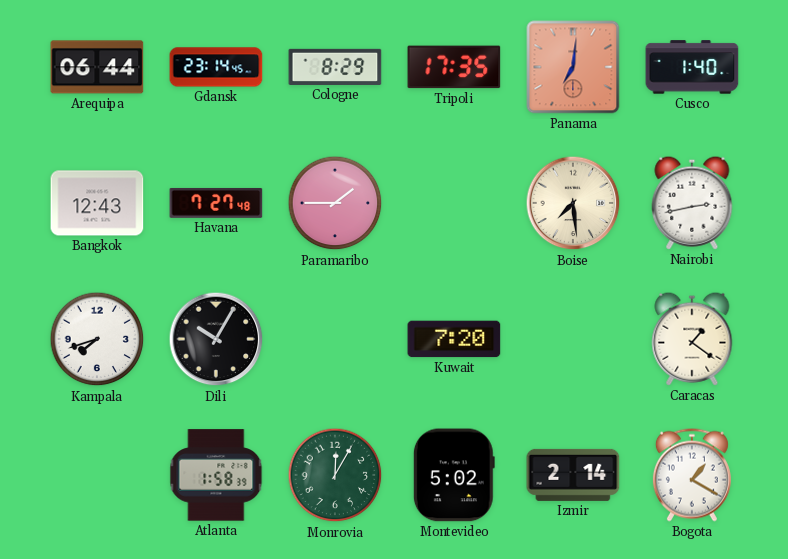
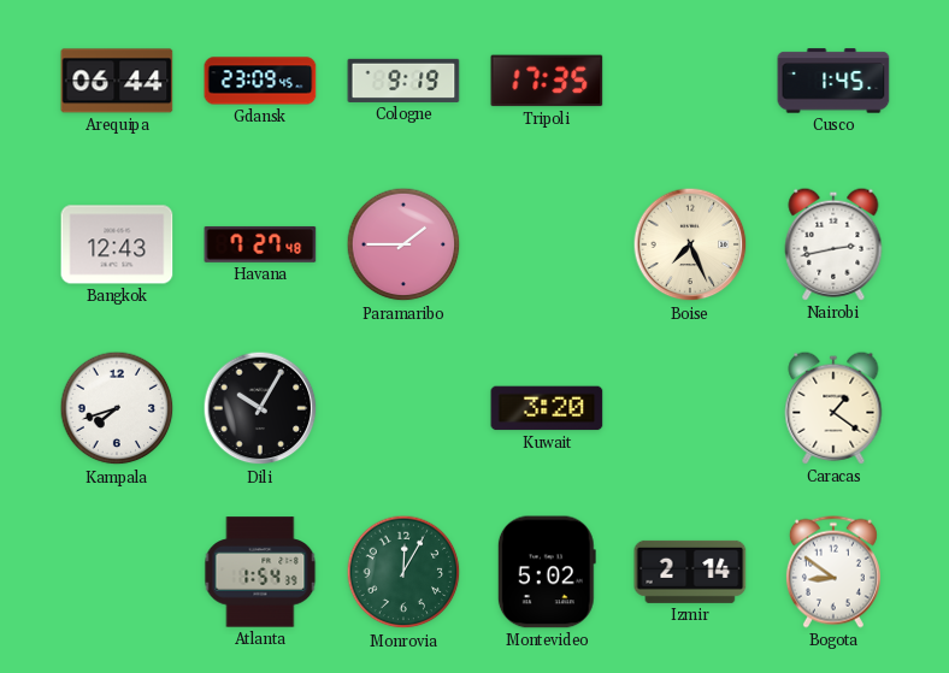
Gdansk: 23:14 -> 23:09
Cologne: 8:29 -> 9:19
Panama: 7:01 -> none
Cusco: 1:40 -> 1:45
Boise: 7:29 -> 7:26
Kuwait: 7:20 -> 3:20
Atlanta: 1:58 -> 1:54
Bogota: 1:20 -> 8:51
